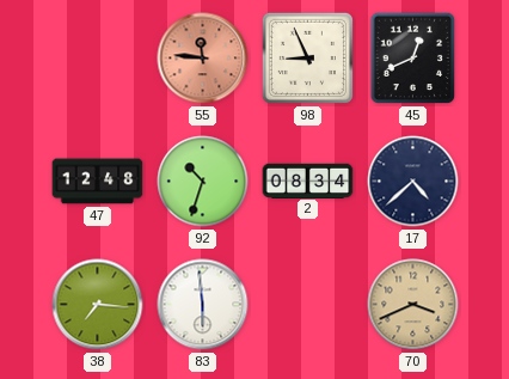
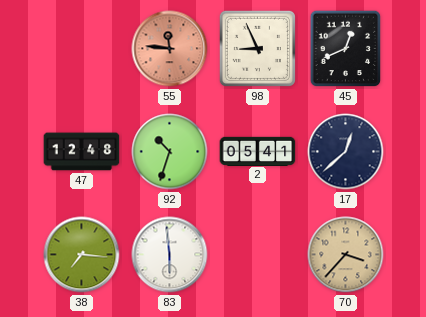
2: 08:34 -> 05:41
17: 4:38 -> 12:38
70: 3:41 -> 3:37
